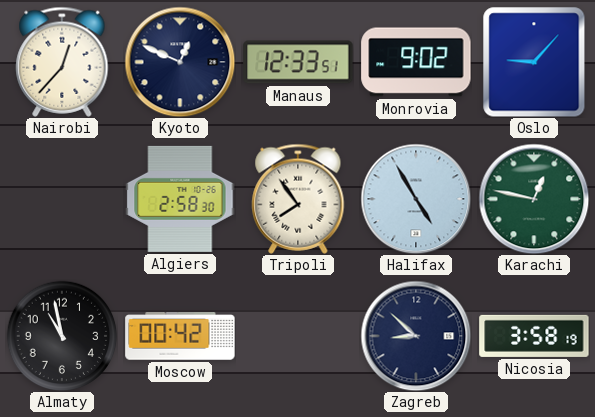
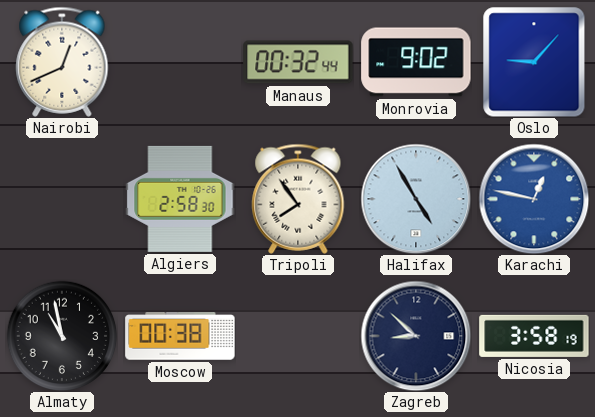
Nairobi: 12:37 -> 12:41
Kyoto: 12:49 -> none
Manaus: 12:33 -> 00:32
Karachi dial: green -> blue
Moscow: 00:42 -> 00:38
